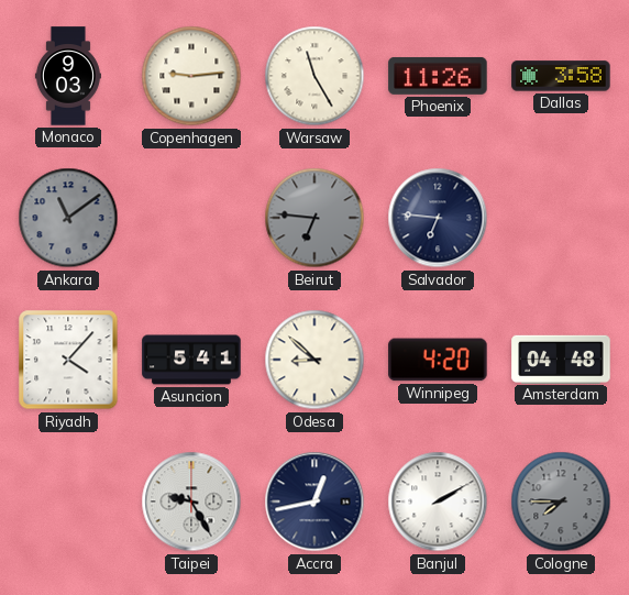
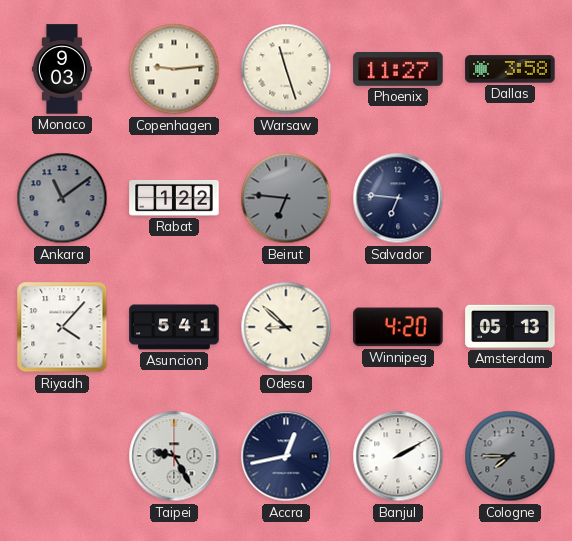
Warsaw: 11:25 -> 11:27
Phoenix: 11:26 -> 11:27
Rabat: none -> 1:22
Amsterdam: 04:48 -> 05:13
